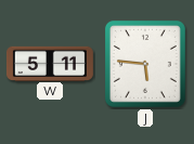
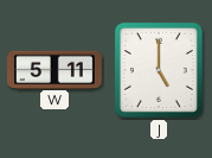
J: 5:46 -> 5:00
